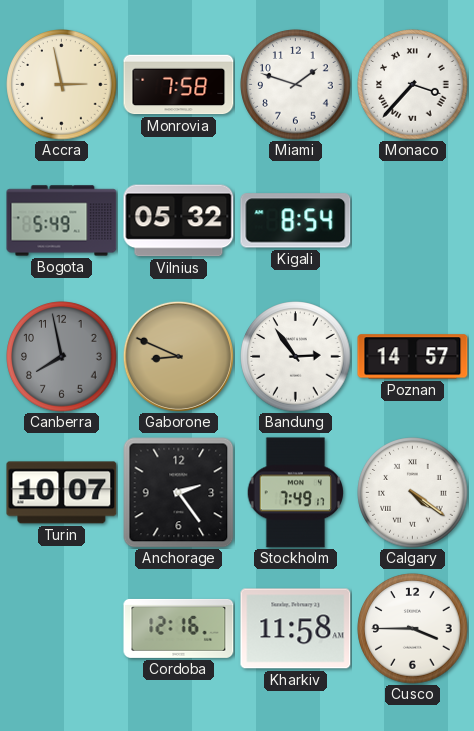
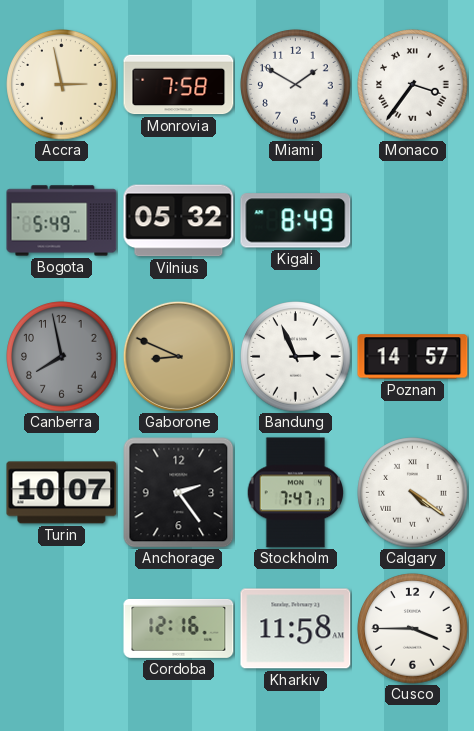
Miami: 1:48 -> 1:50
Monaco: 3:37 -> 3:36
Kigali: 8:54 -> 8:49
Bandung: 2:54 -> 2:56
Stockholm: 7:49 -> 7:47
